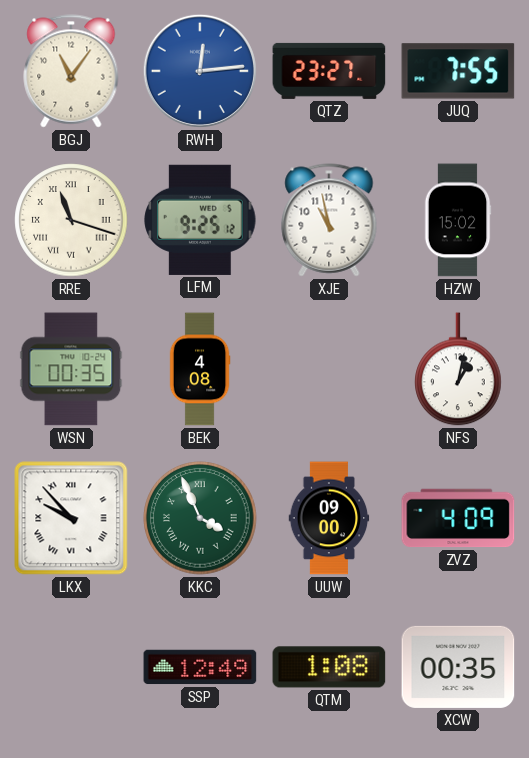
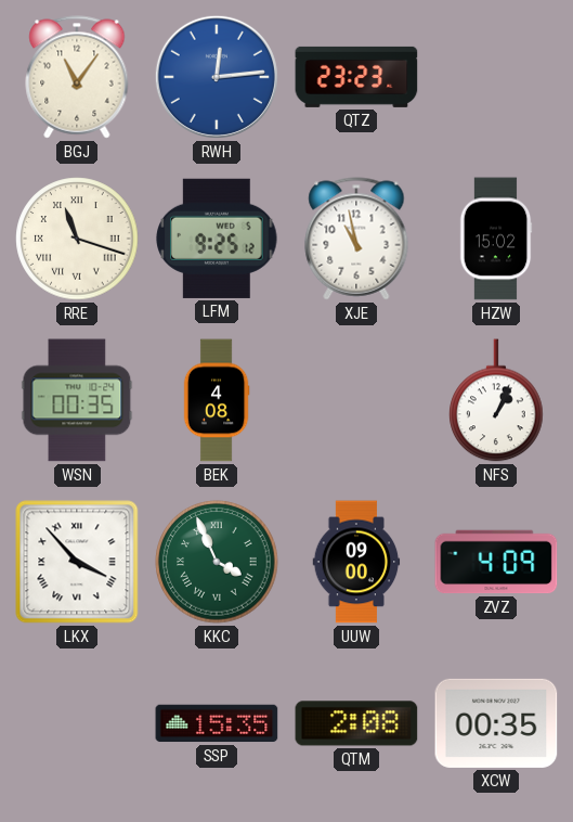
QTZ: 23:27 -> 23:23
JUQ: 7:55 -> none
NFS: 1:02 -> 1:04
LKX: 9:53 -> 3:53
SSP: 12:49 -> 15:35
QTM: 1:08 -> 2:08
